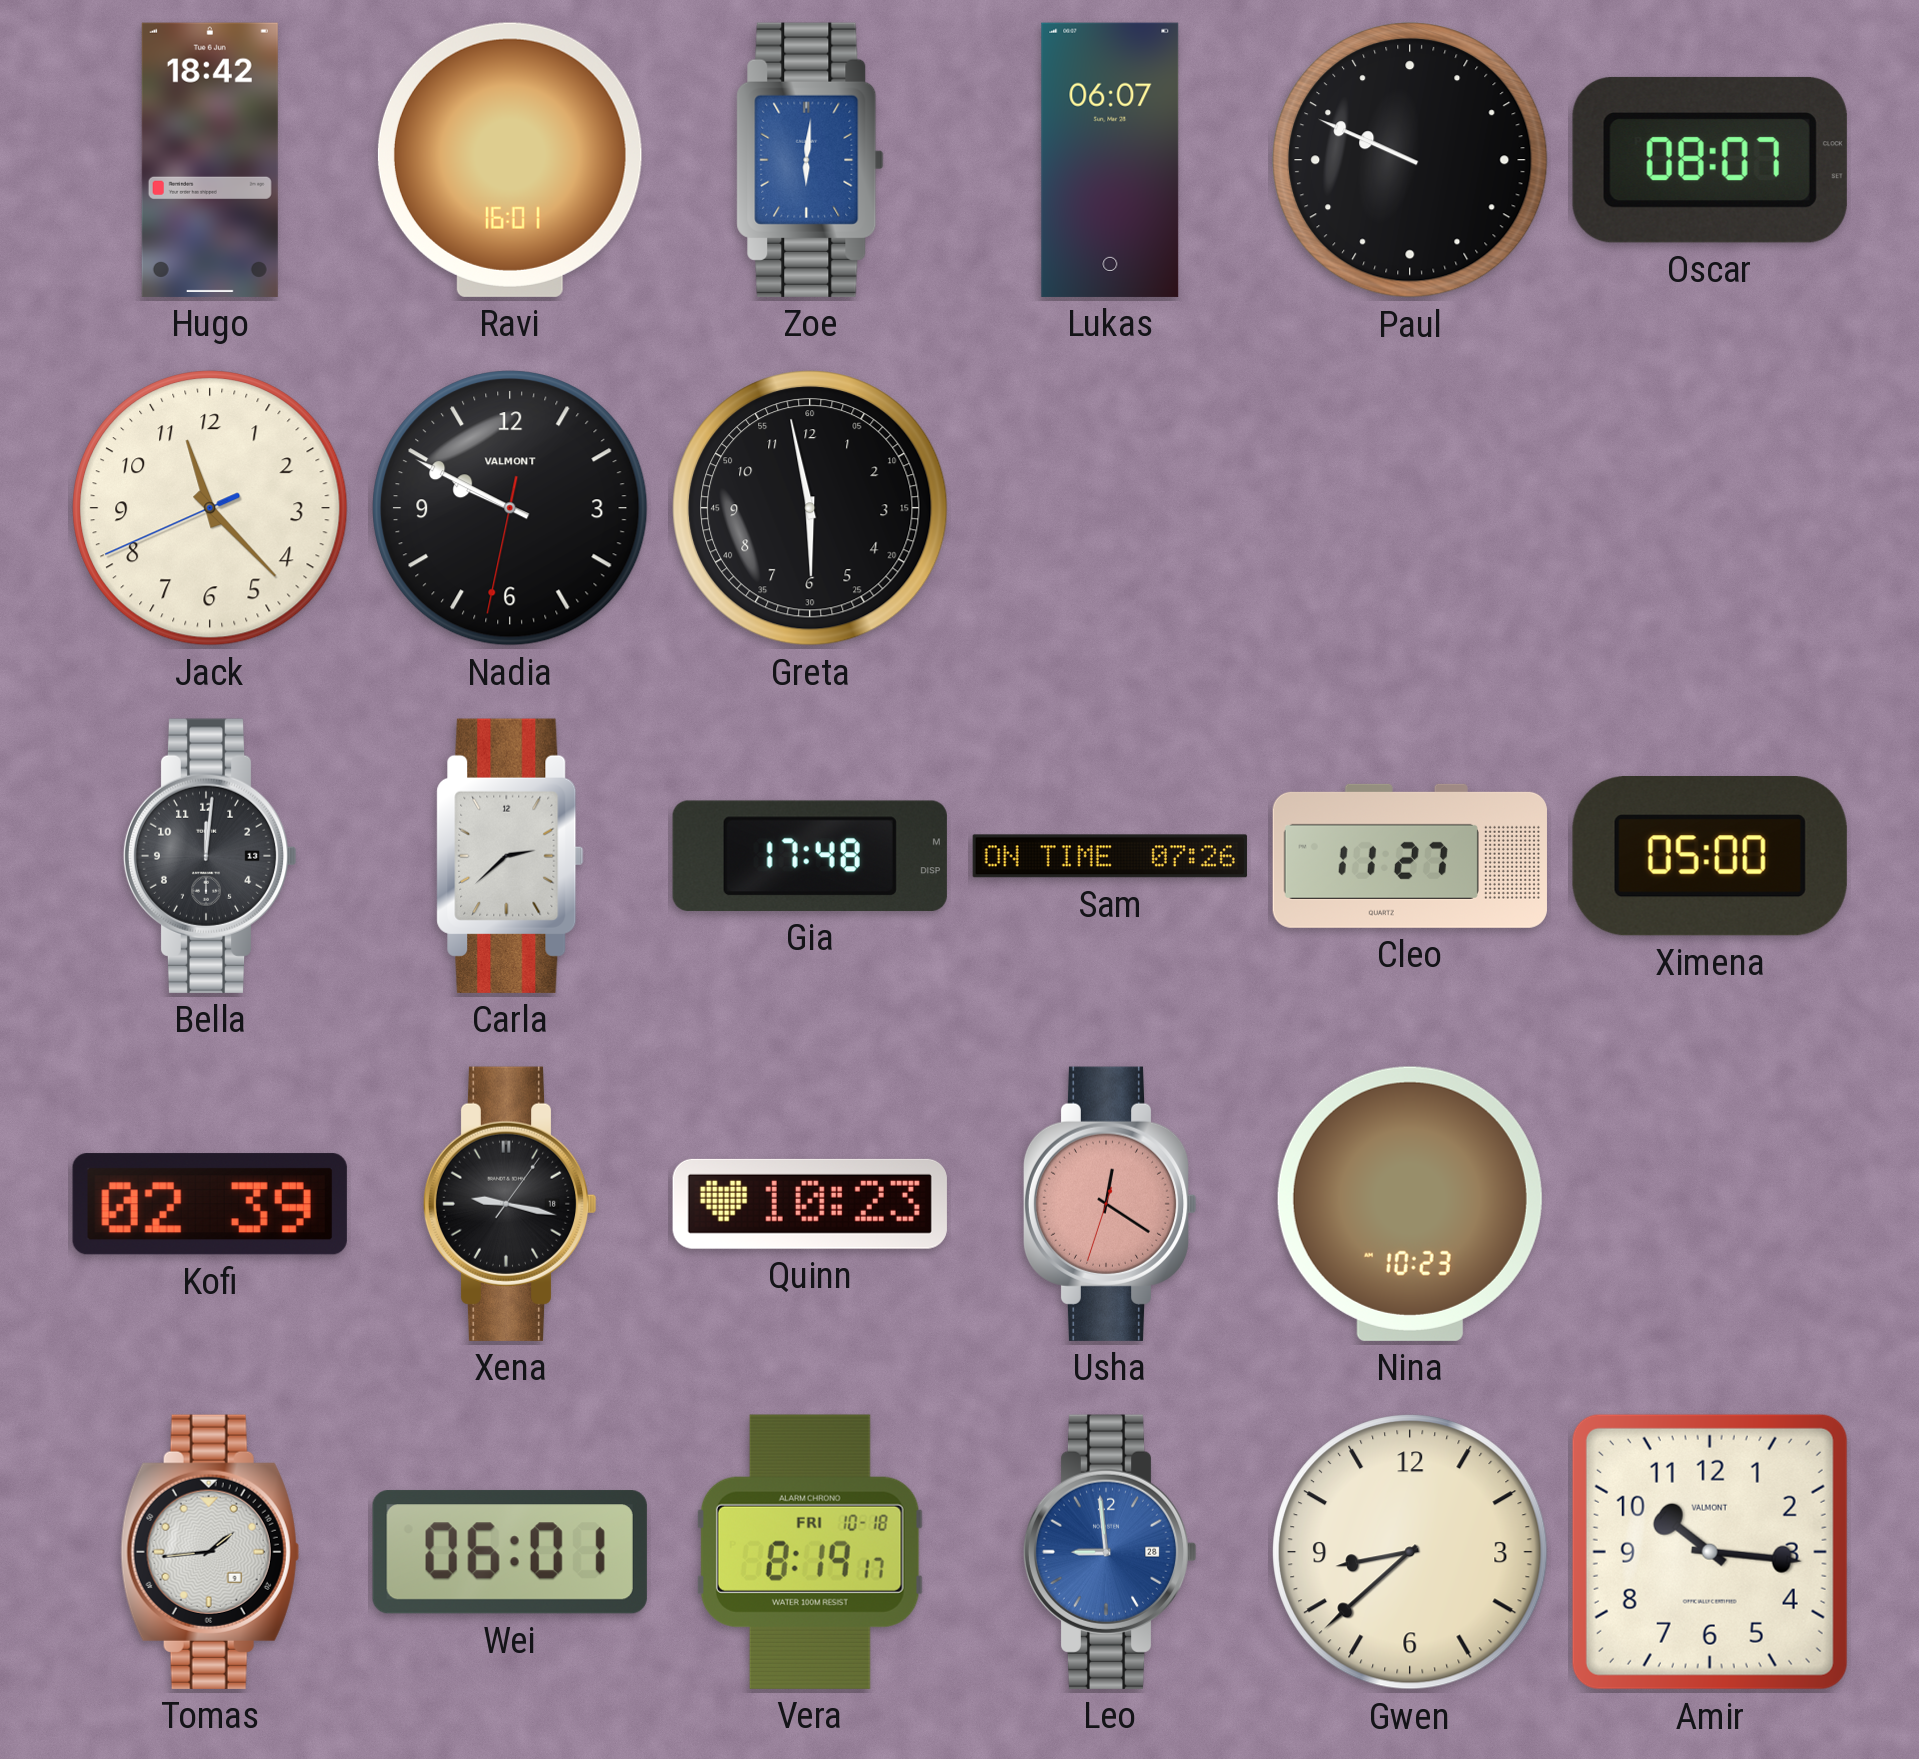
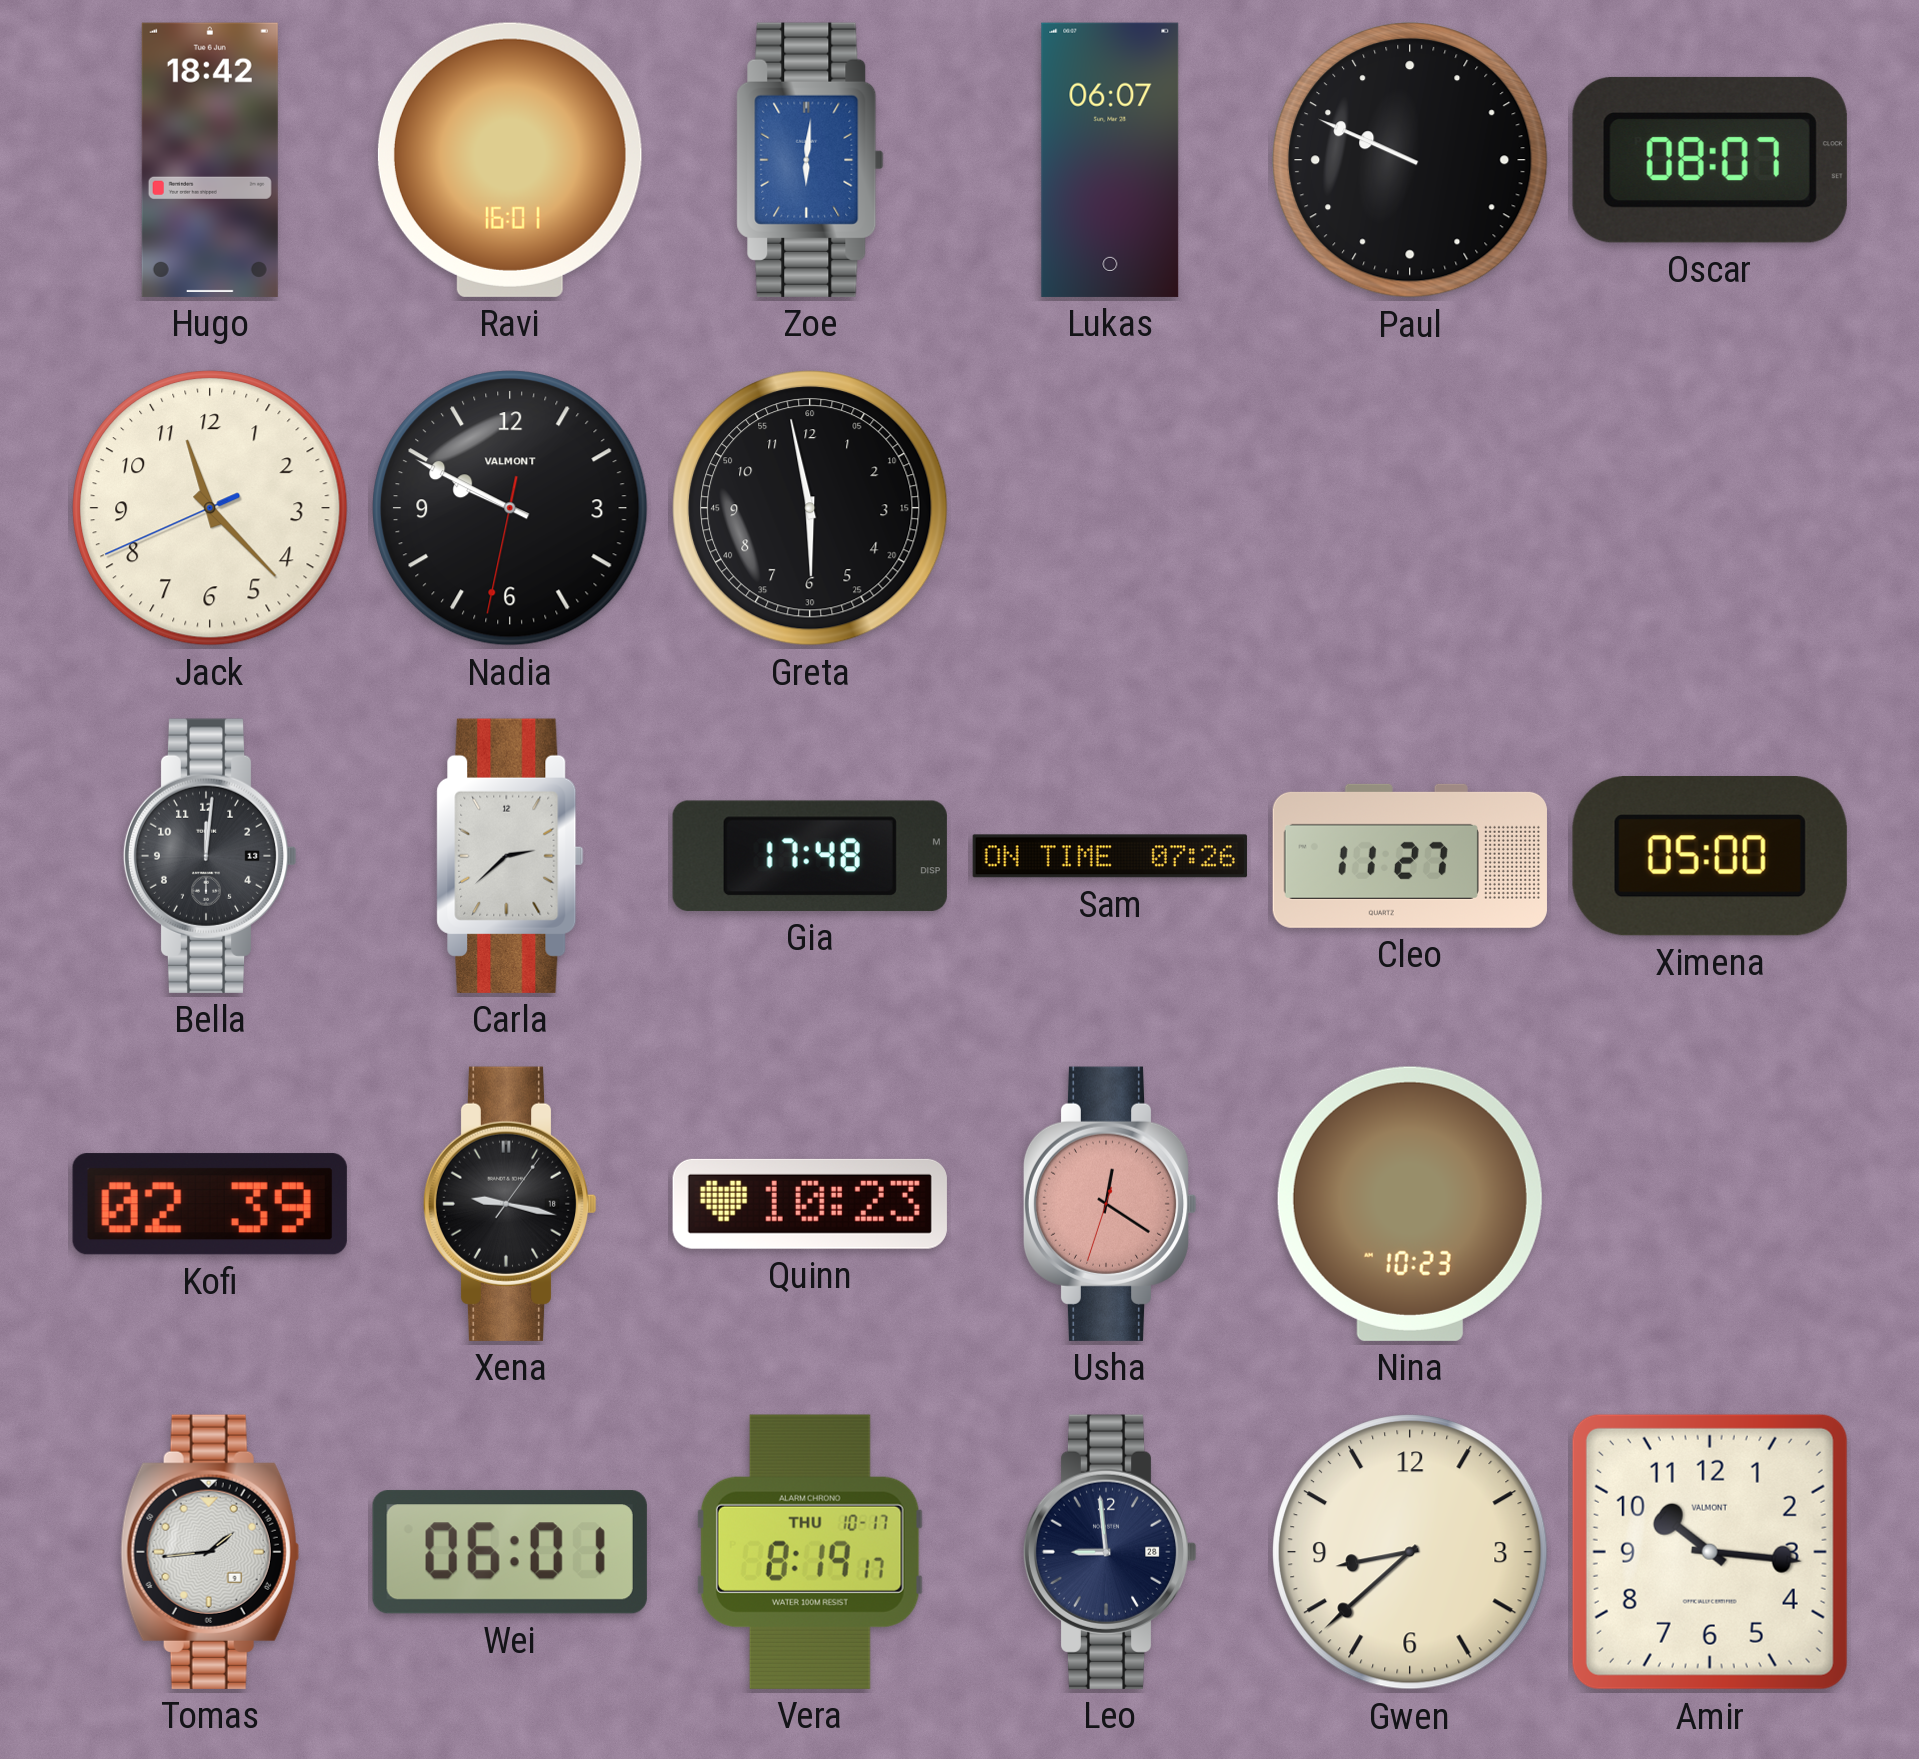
Vera date: FRI 10-18 -> THU 10-17
Leo dial: blue -> navy
